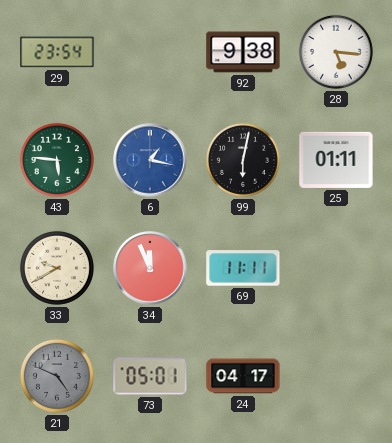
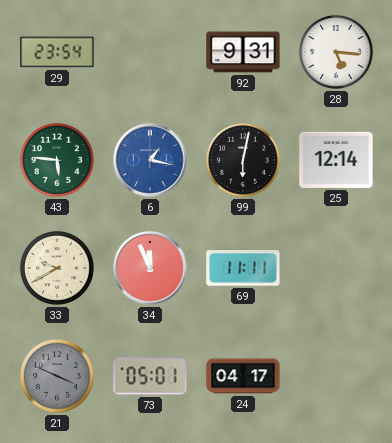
92: 9:38 -> 9:31
25: 01:11 -> 12:14
21: 4:49 -> 3:49
